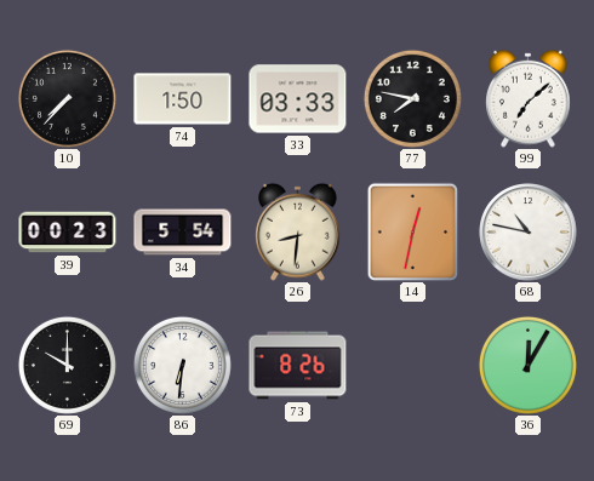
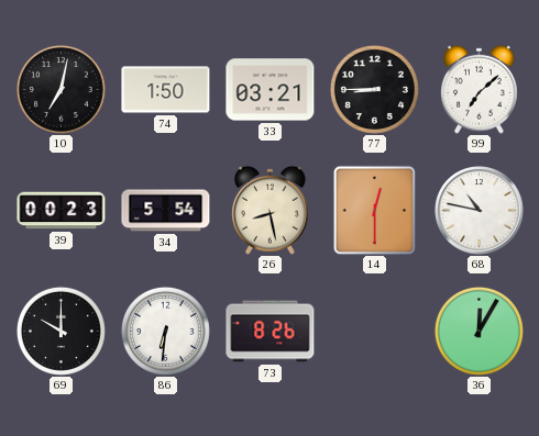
10: 7:37 -> 7:02
33: 03:33 -> 03:21
77: 7:47 -> 8:45
26: 8:31 -> 8:28
14: 12:32 -> 12:30
